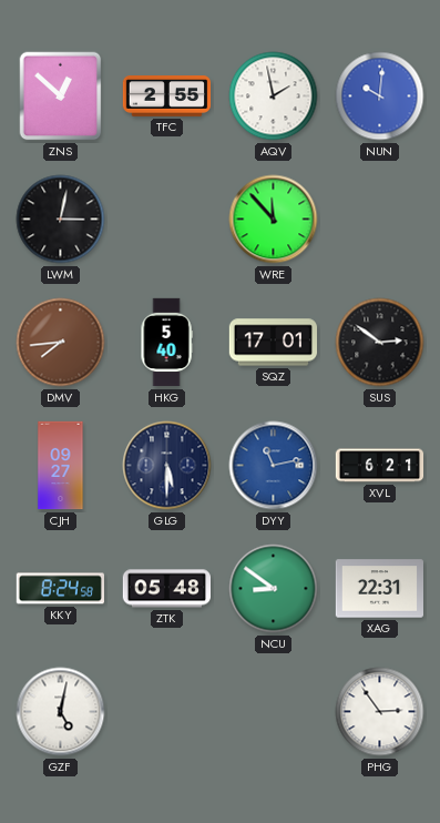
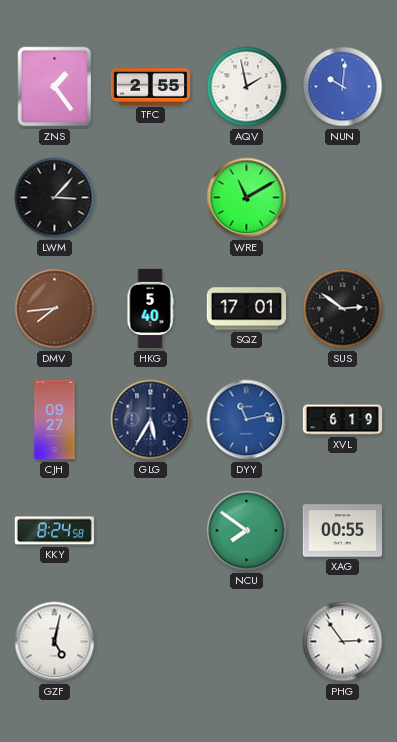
ZNS: 12:52 -> 1:24
LWM: 3:02 -> 3:07
WRE: 11:53 -> 11:10
GLG: 5:30 -> 5:35
XVL: 6:21 -> 6:19
ZTK: 05:48 -> none
NCU: 8:51 -> 7:51
XAG: 22:31 -> 00:55
